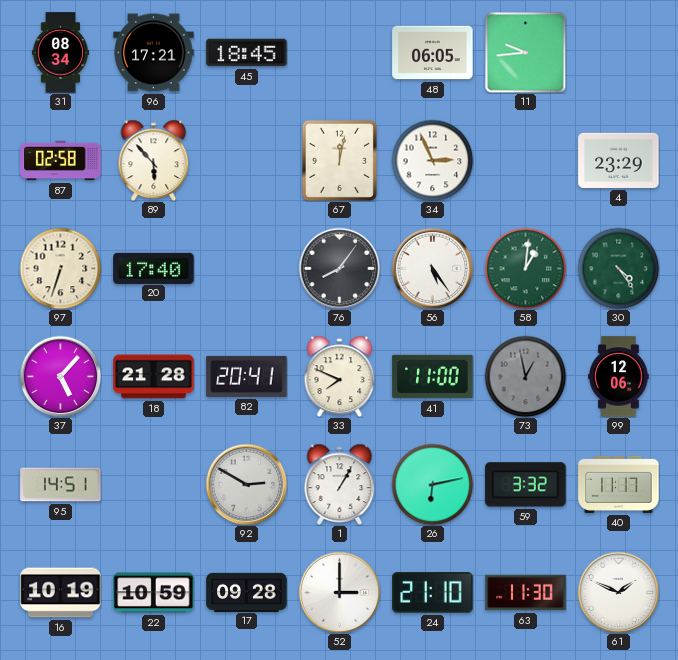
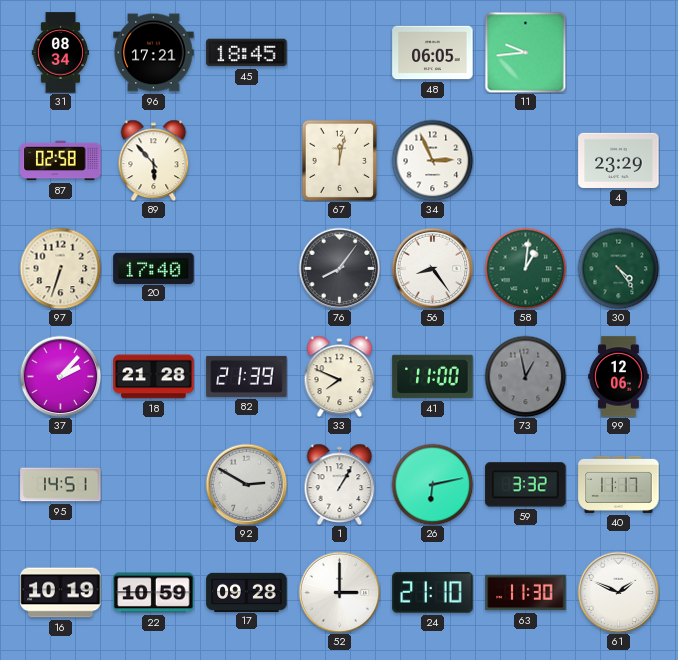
56: 5:24 -> 8:24
37: 5:07 -> 2:07
82: 20:41 -> 21:39
